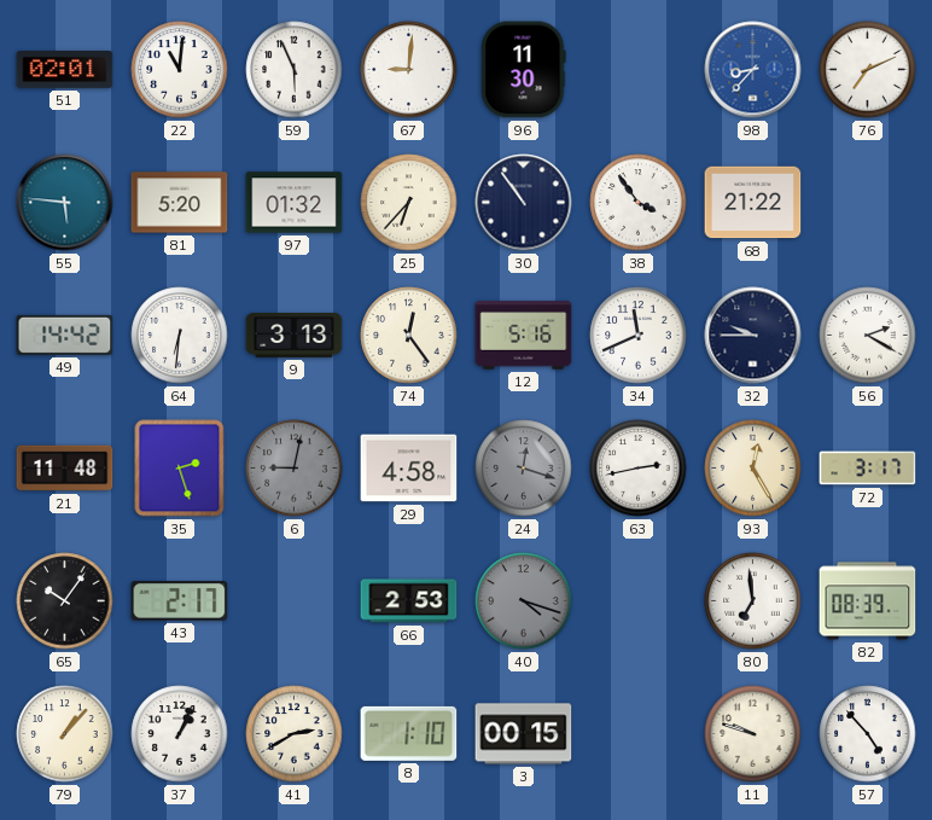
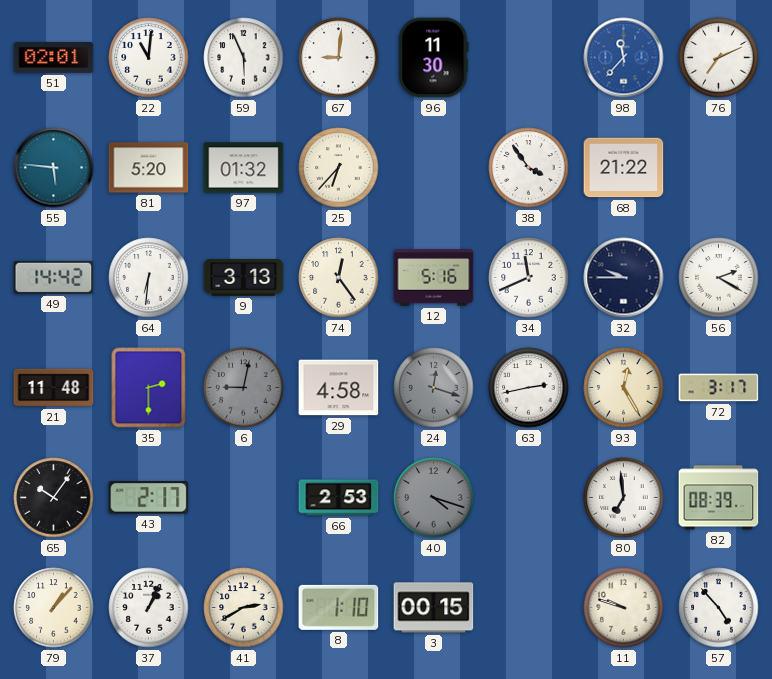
98: 8:37 -> 11:37
30: 10:54 -> none
35: 2:27 -> 2:30
